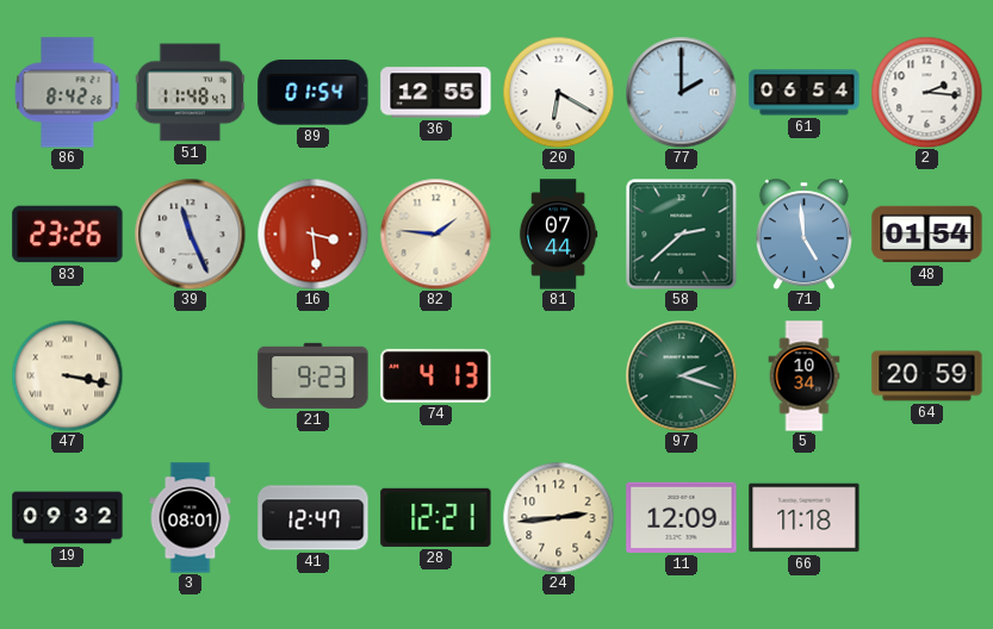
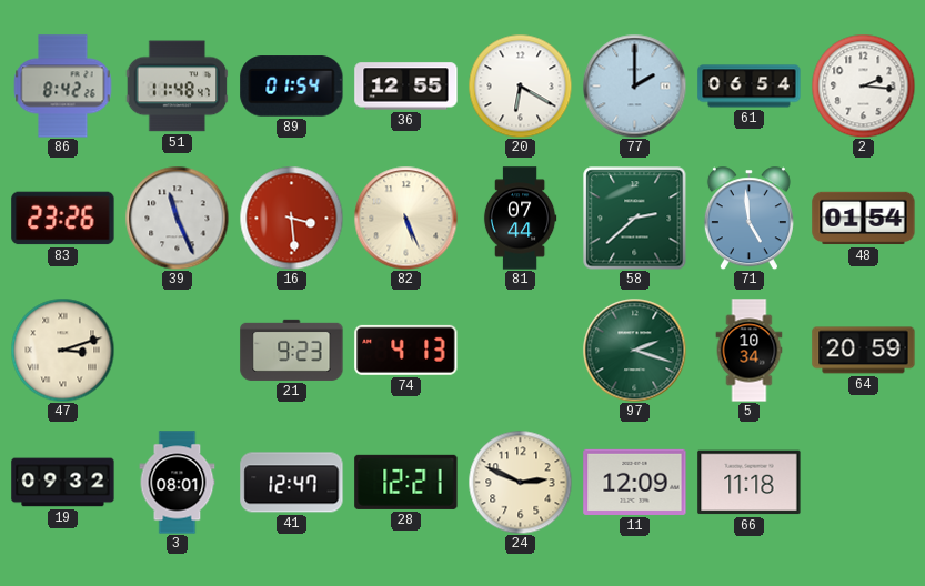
82: 1:46 -> 5:26
47: 3:17 -> 3:12
24: 2:44 -> 2:49
